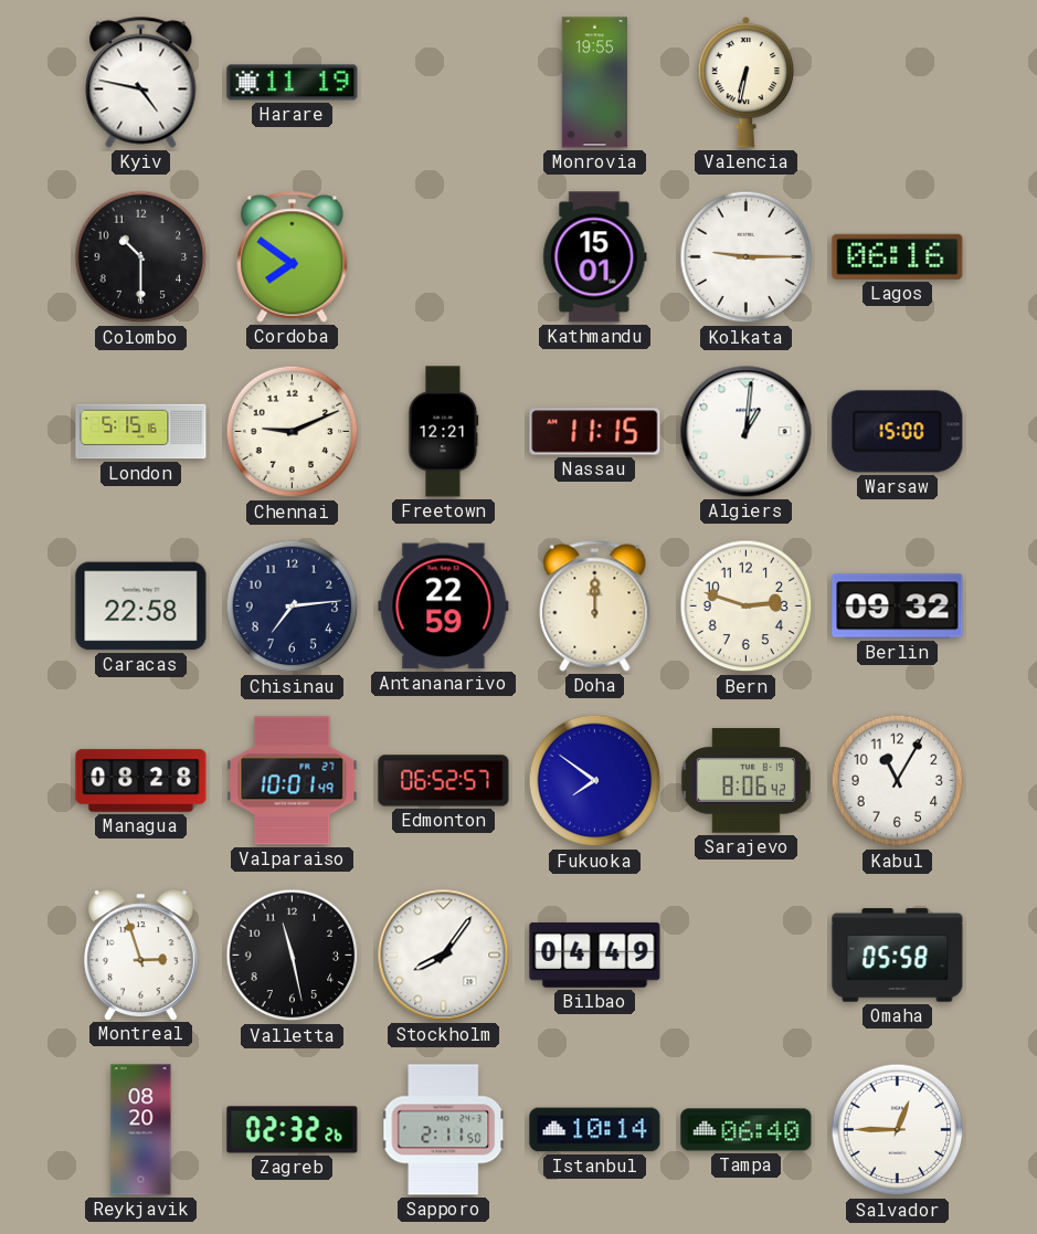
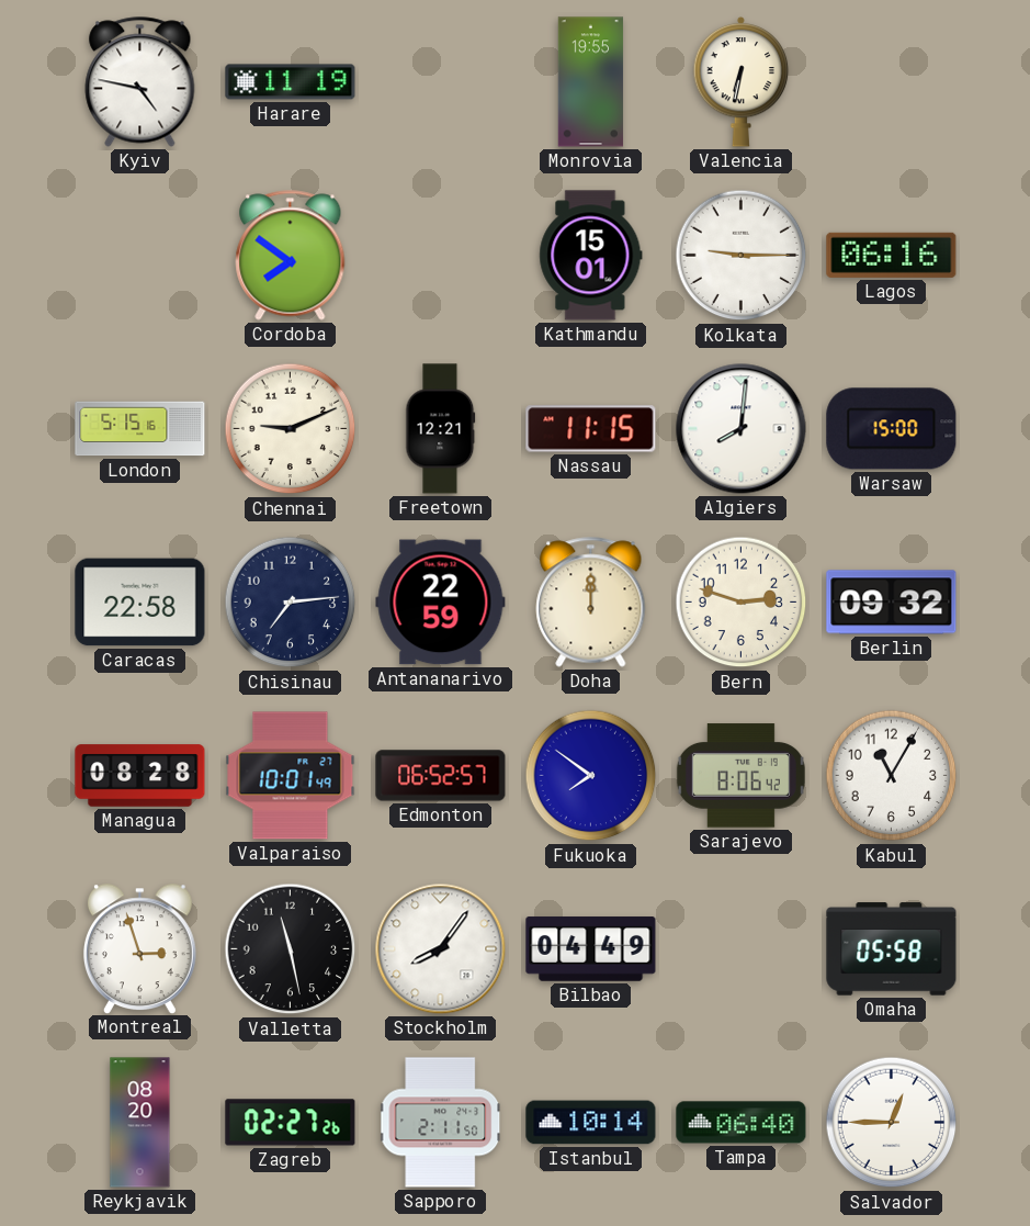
Colombo: 10:30 -> none
Algiers: 1:01 -> 8:01
Zagreb: 02:32 -> 02:27
